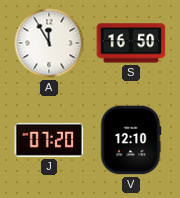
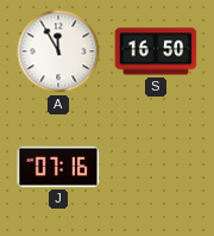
J: 07:20 -> 07:16
V: 12:10 -> none
